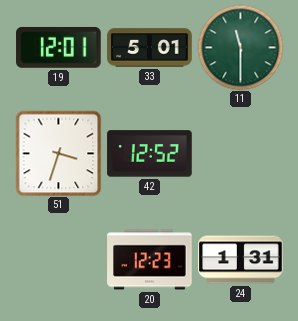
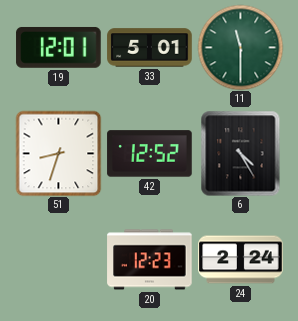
51: 3:33 -> 8:33
6: none -> 4:25
24: 1:31 -> 2:24
